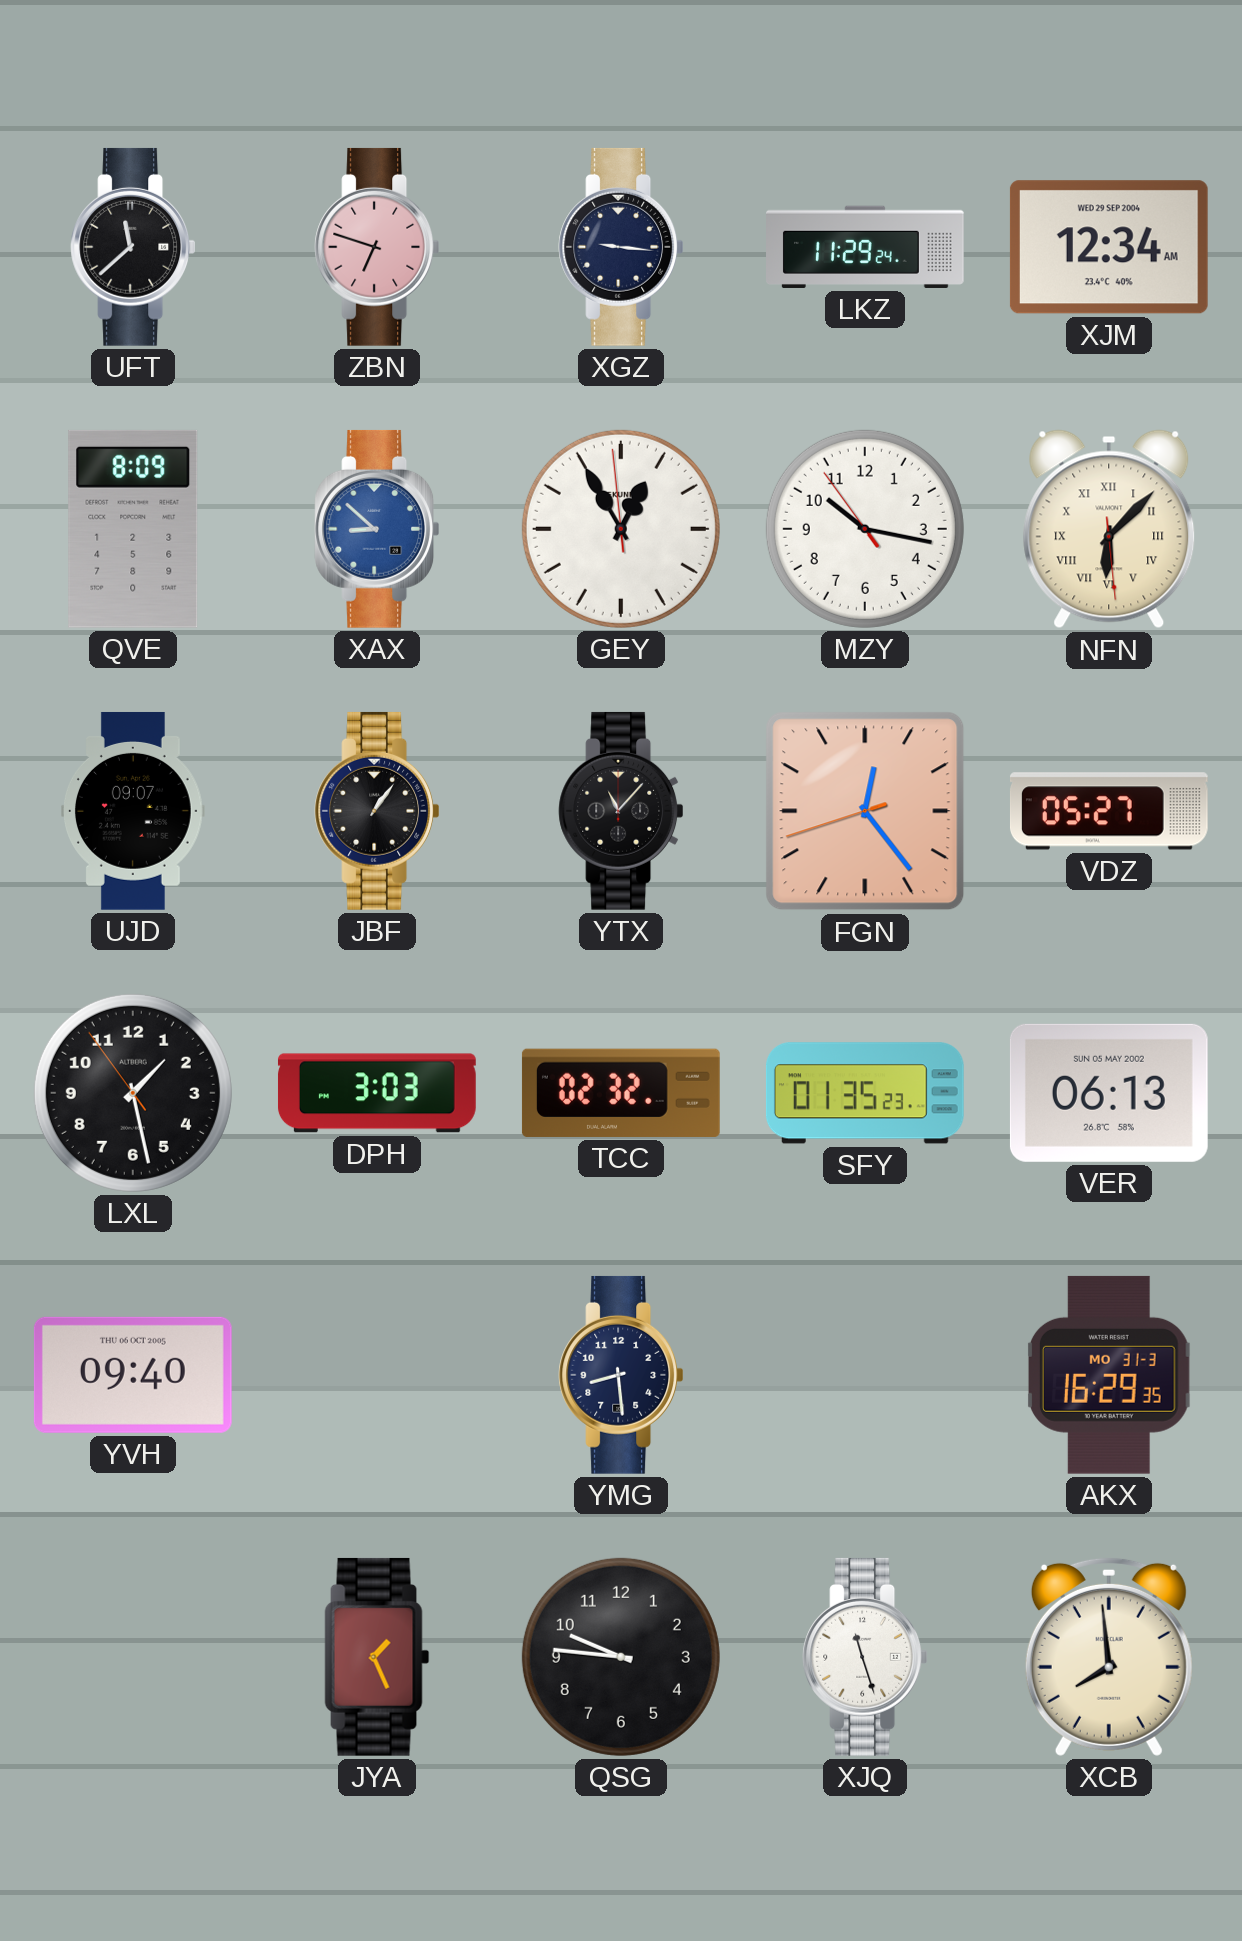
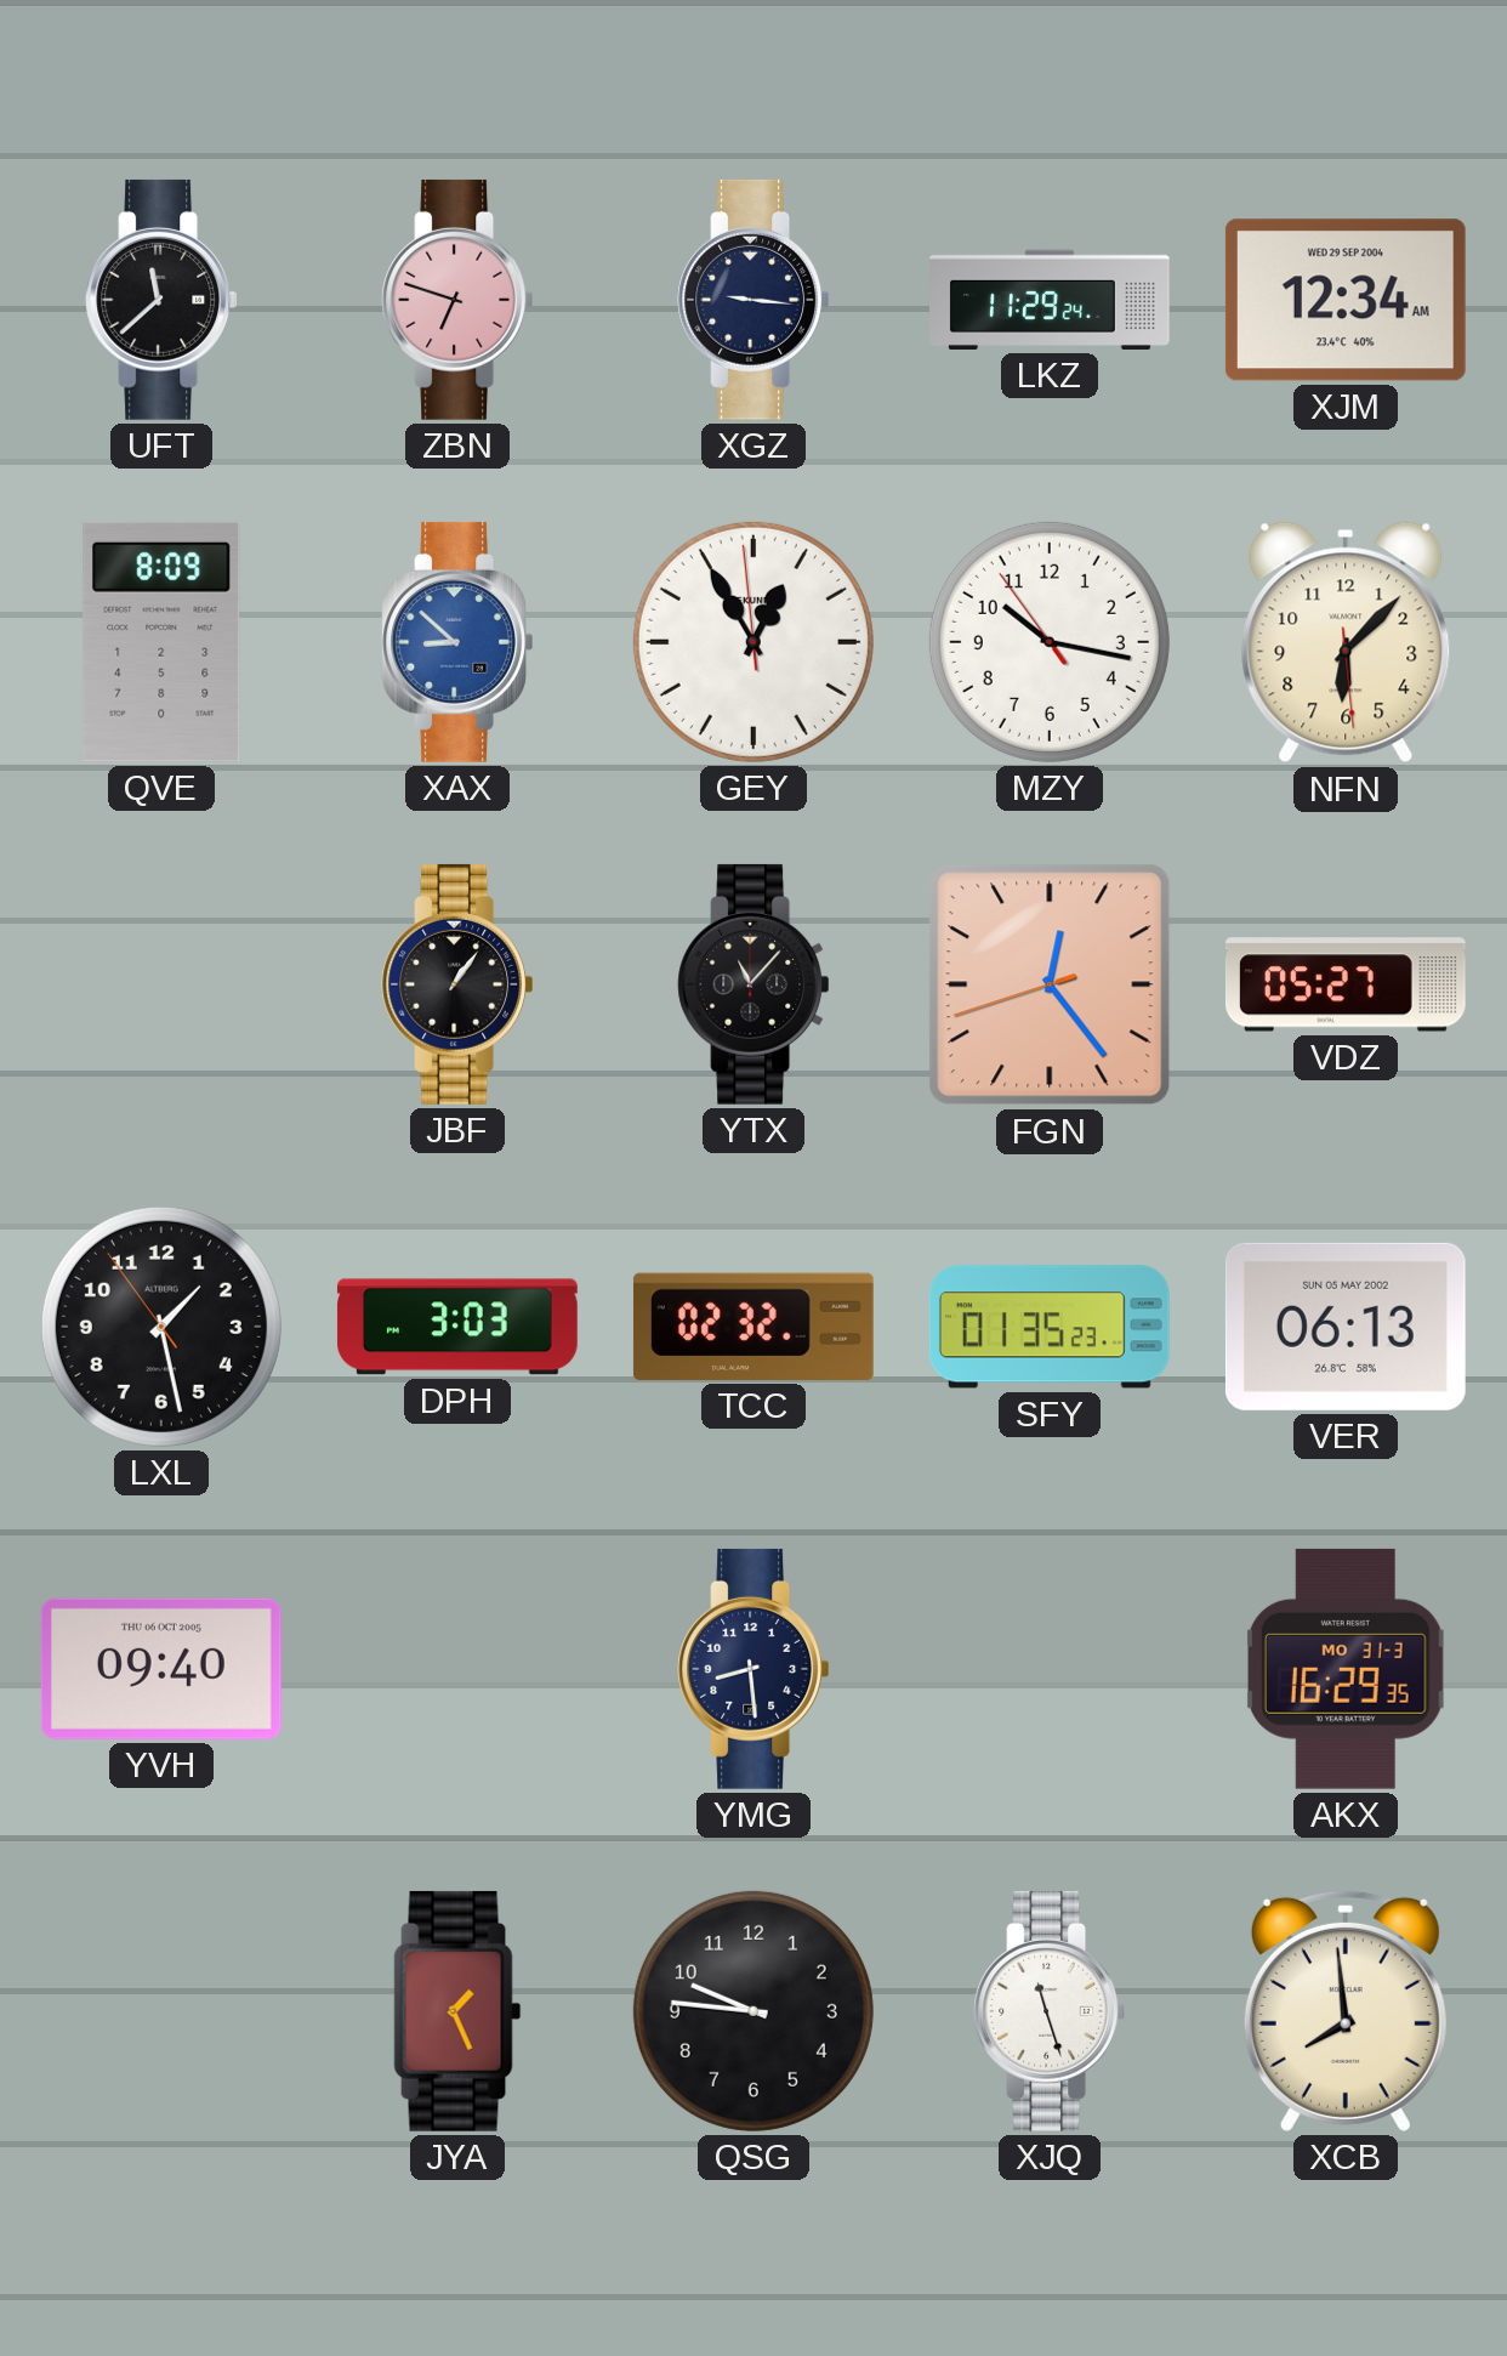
NFN numerals: Roman -> Arabic
UJD: 09:07 -> none
